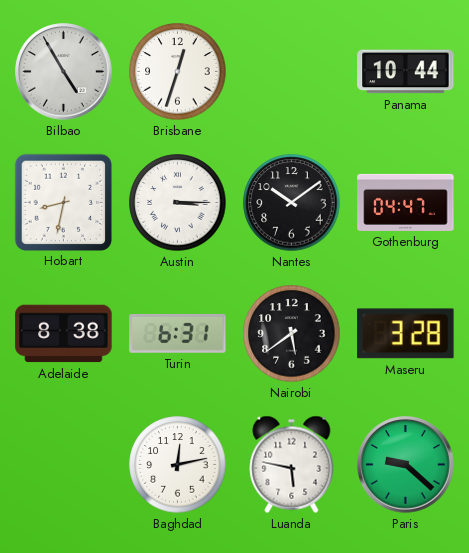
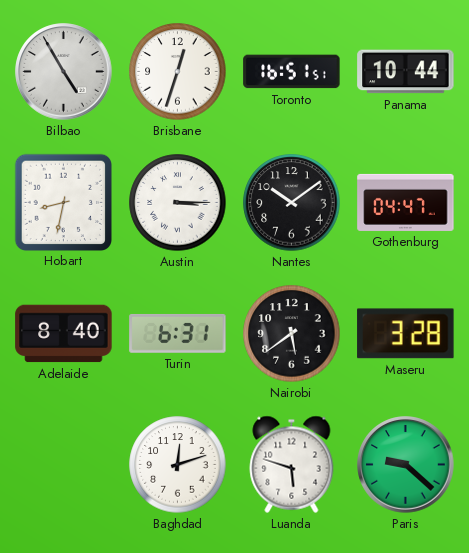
Toronto: none -> 16:51
Adelaide: 8:38 -> 8:40
Baghdad: 12:13 -> 12:12
Luanda: 5:47 -> 5:48
